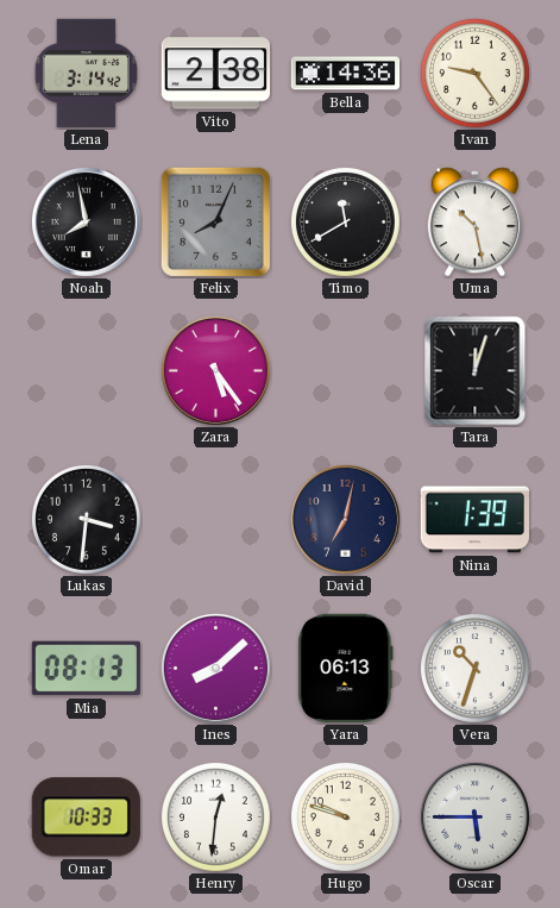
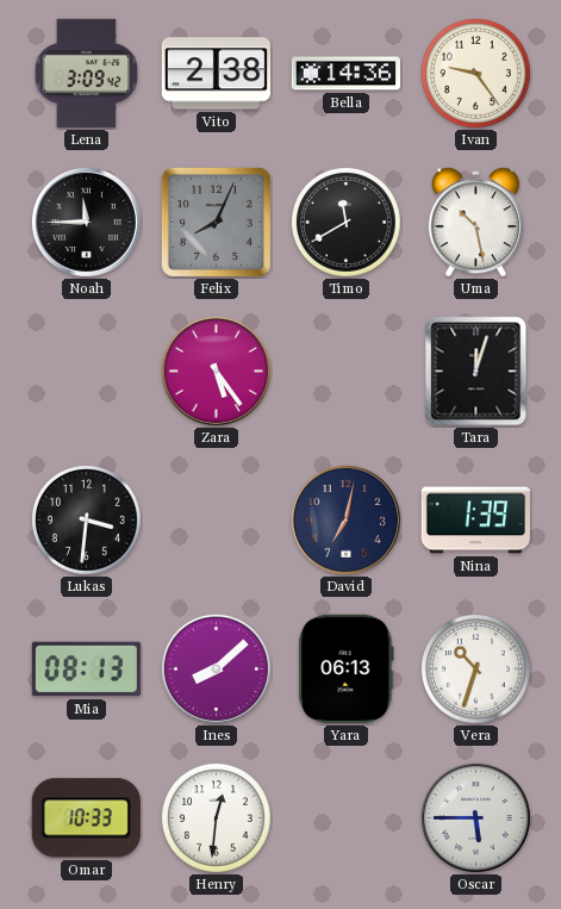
Lena: 3:14 -> 3:09
Noah: 7:58 -> 11:45
Hugo: 9:48 -> none
